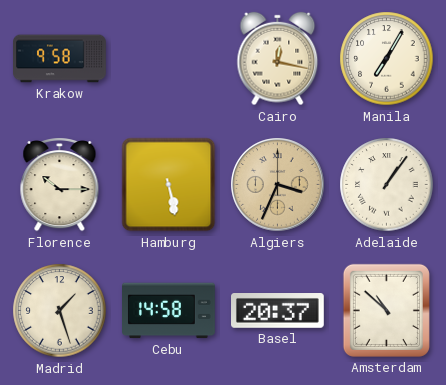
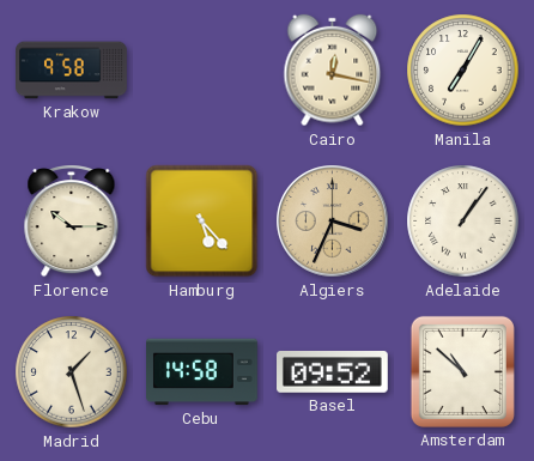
Hamburg: 5:28 -> 5:23
Basel: 20:37 -> 09:52
